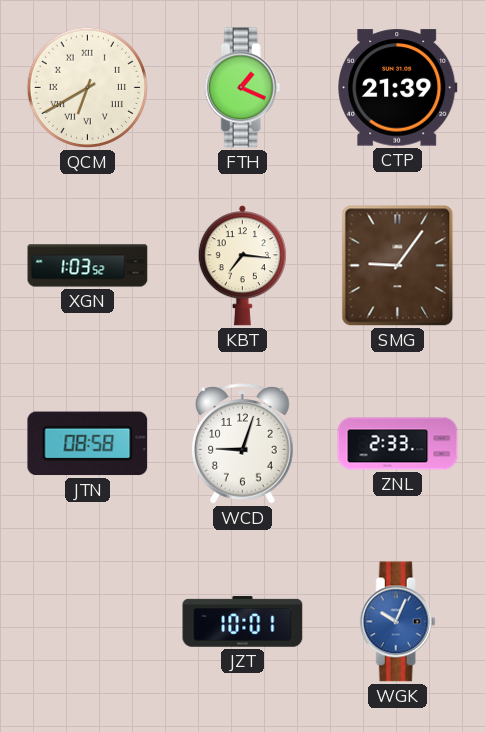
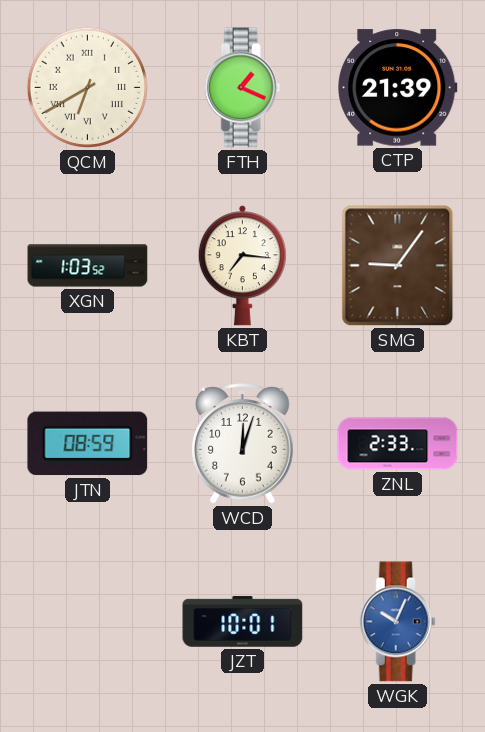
JTN: 08:58 -> 08:59
WCD: 9:03 -> 12:03
